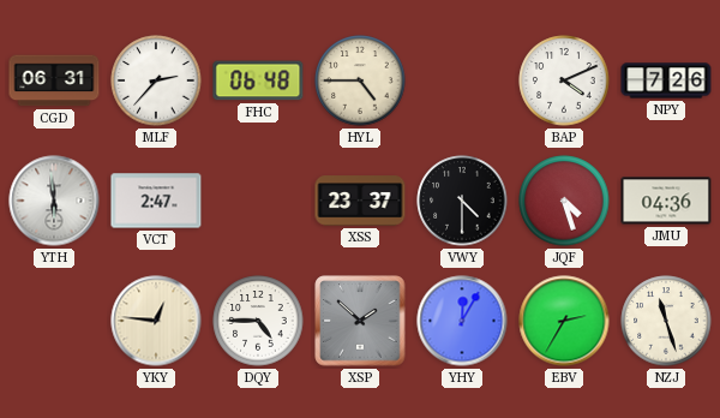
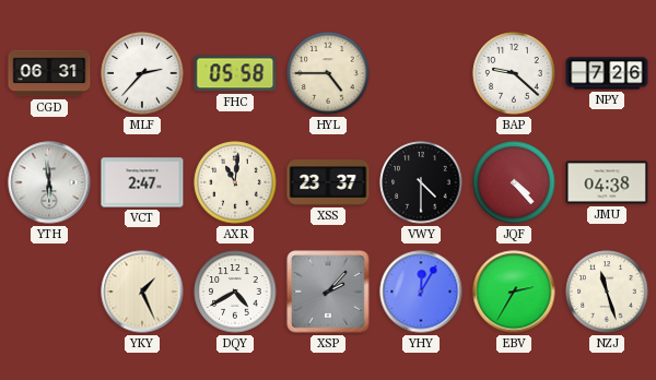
FHC: 06:48 -> 05:58
BAP: 4:11 -> 9:22
AXR: none -> 11:01
JQF: 4:27 -> 4:23
JMU: 04:36 -> 04:38
YKY: 12:46 -> 1:26
DQY: 4:45 -> 4:40
XSP: 1:52 -> 2:07
